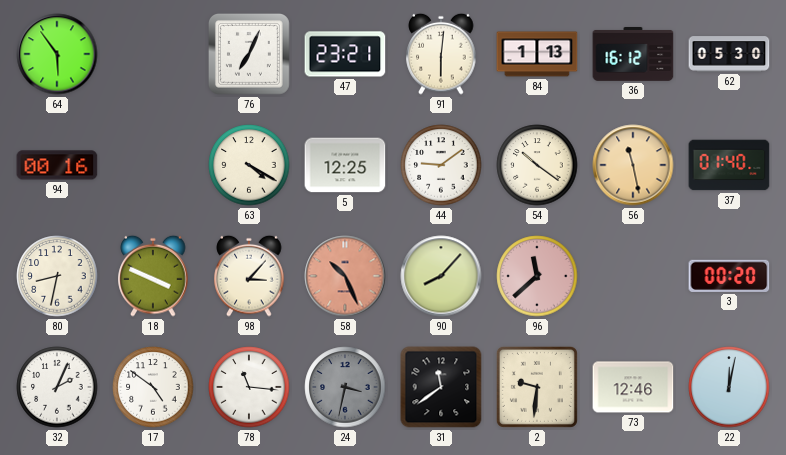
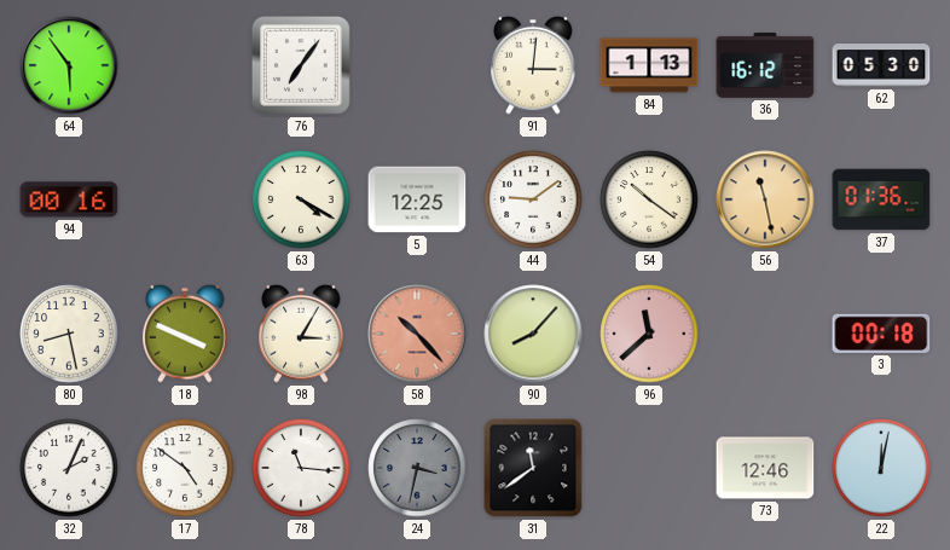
76: 7:04 -> 7:06
47: 23:21 -> none
91: 6:01 -> 3:01
37: 01:40 -> 01:36
80: 8:32 -> 8:28
98: 3:07 -> 3:05
58: 10:26 -> 10:23
3: 00:20 -> 00:18
2: 9:31 -> none
